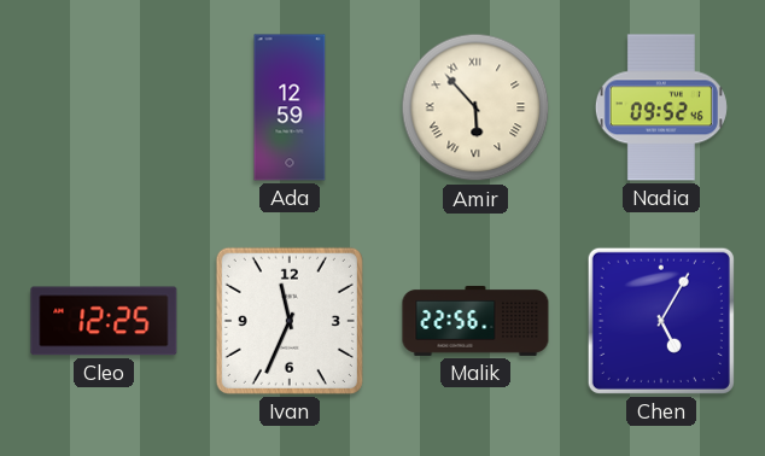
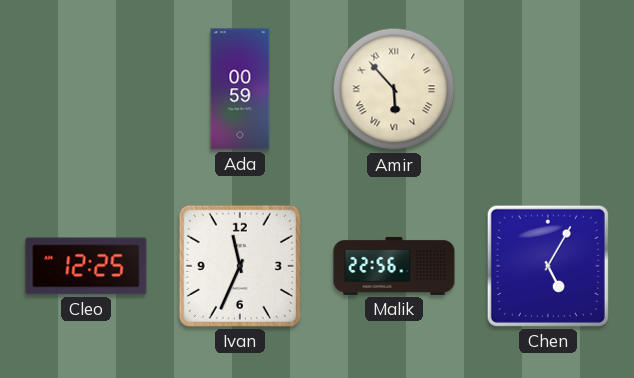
Ada: 12:59 -> 00:59
Nadia: 09:52 -> none
